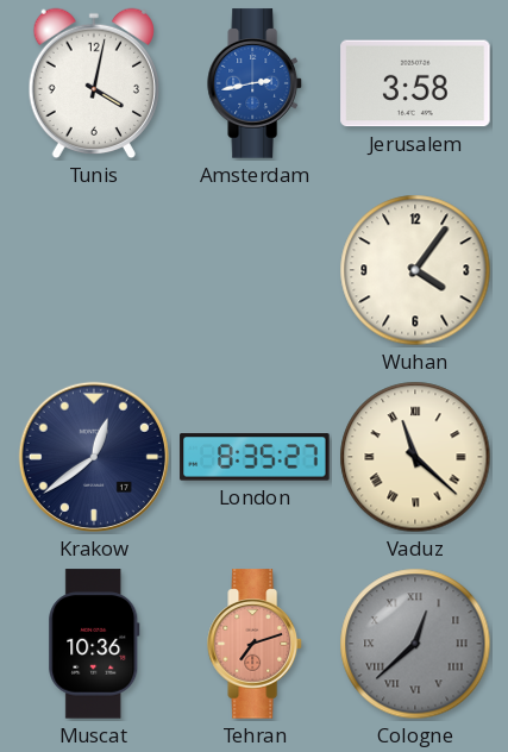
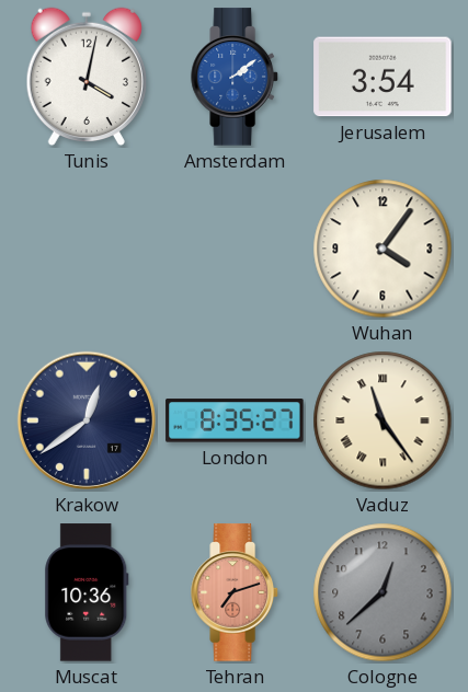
Amsterdam: 2:43 -> 2:09
Jerusalem: 3:58 -> 3:54
Vaduz: 11:22 -> 11:24
Cologne numerals: Roman -> Arabic
